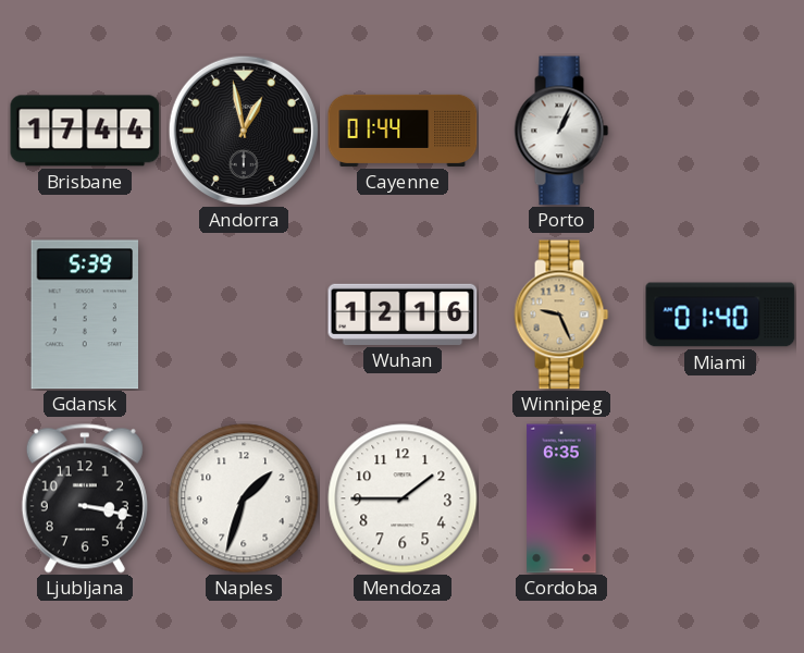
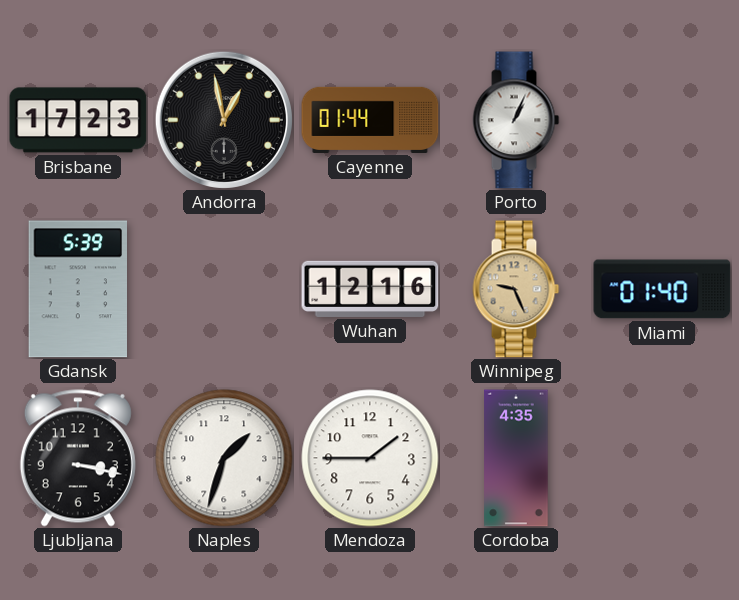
Brisbane: 17:44 -> 17:23
Cordoba: 6:35 -> 4:35
